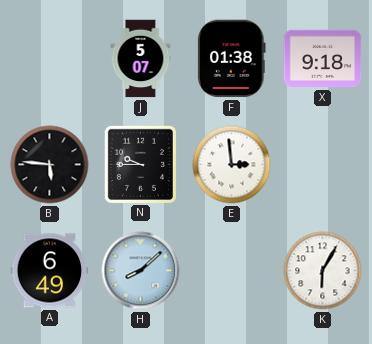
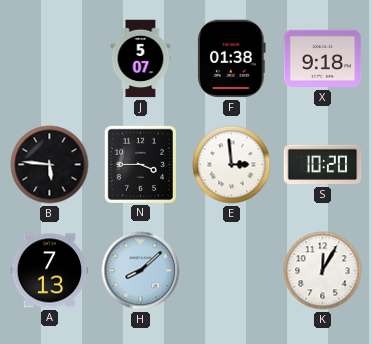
N: 9:45 -> 3:45
S: none -> 10:20
A: 6:49 -> 7:13
K: 6:05 -> 12:05
